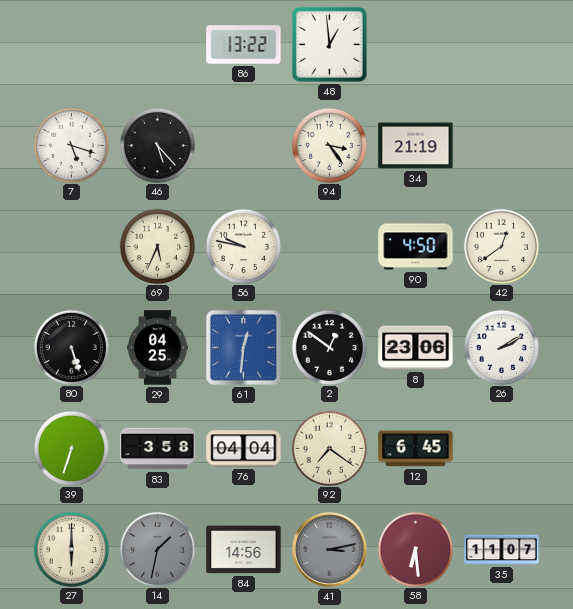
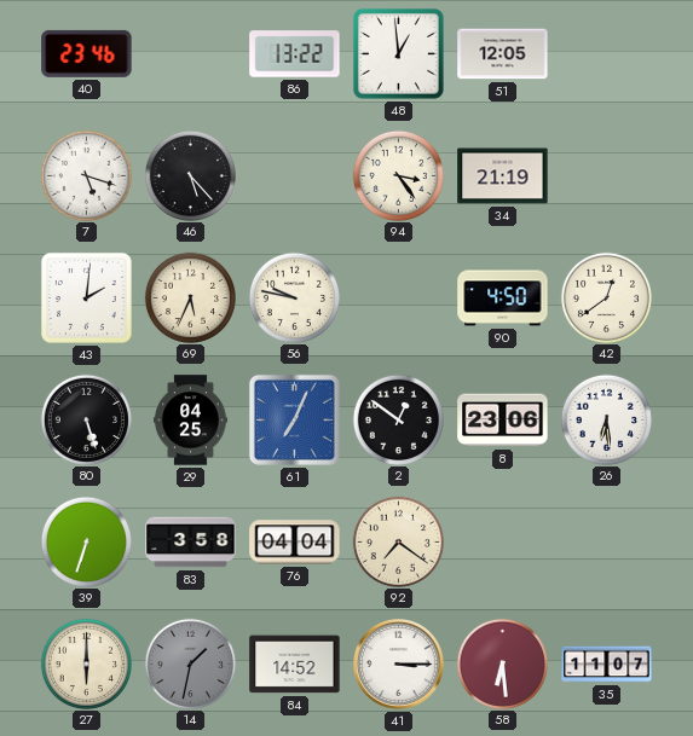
40: none -> 23:46
51: none -> 12:05
43: none -> 2:01
61: 12:31 -> 7:04
26: 2:10 -> 6:29
12: 6:45 -> none
84: 14:56 -> 14:52
41: 3:13 -> 3:15
41 dial: grey -> white
